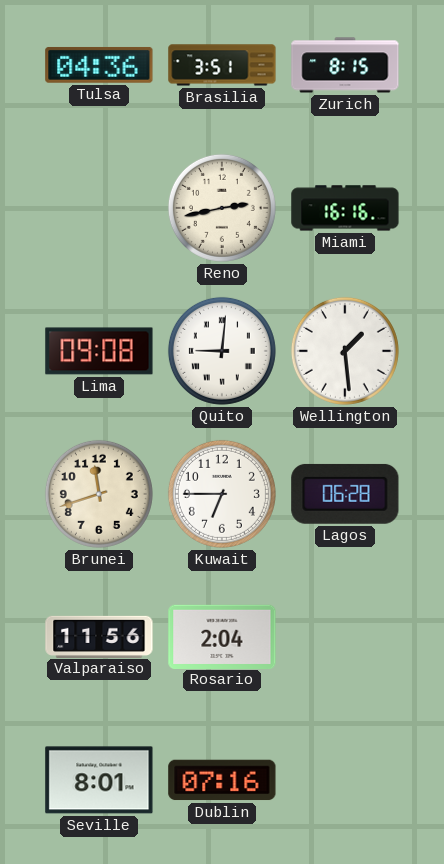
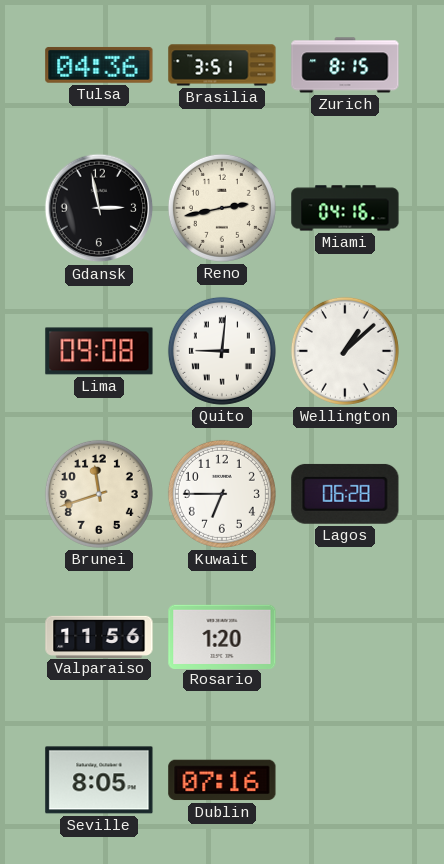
Gdansk: none -> 2:58
Miami: 16:16 -> 04:16
Wellington: 1:29 -> 1:08
Rosario: 2:04 -> 1:20
Seville: 8:01 -> 8:05
